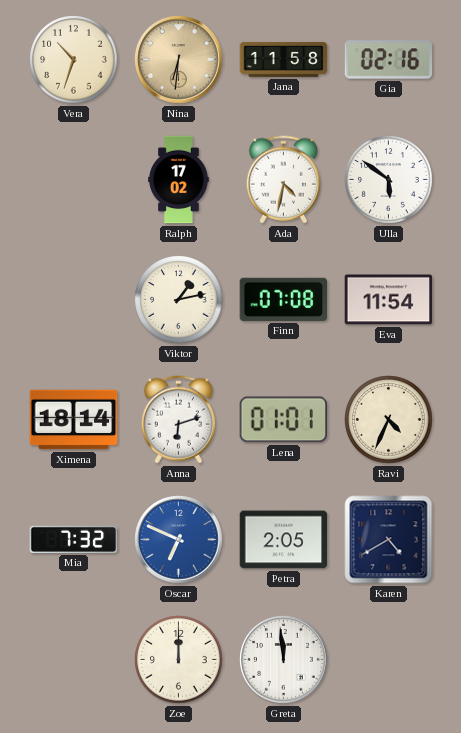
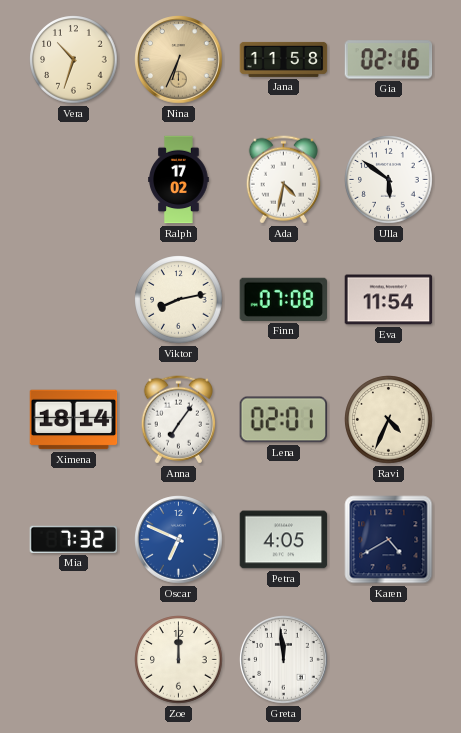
Nina: 6:31 -> 6:34
Viktor: 1:13 -> 8:13
Anna: 6:12 -> 7:06
Lena: 01:01 -> 02:01
Petra: 2:05 -> 4:05
